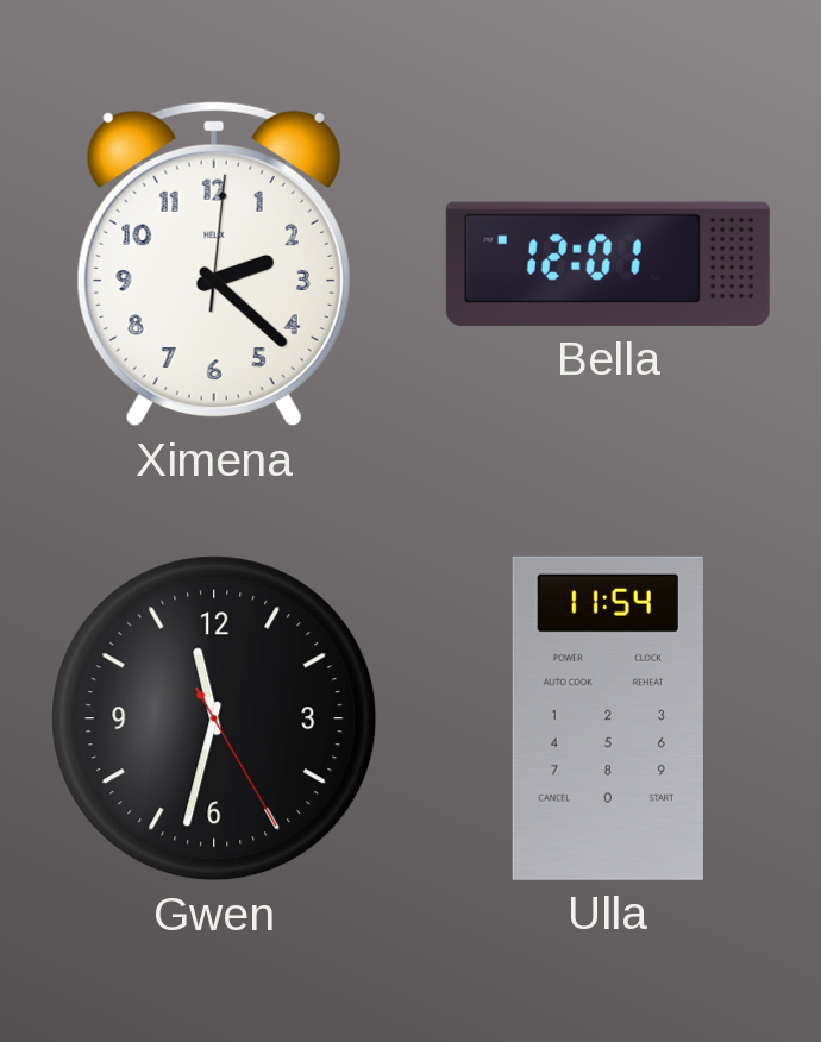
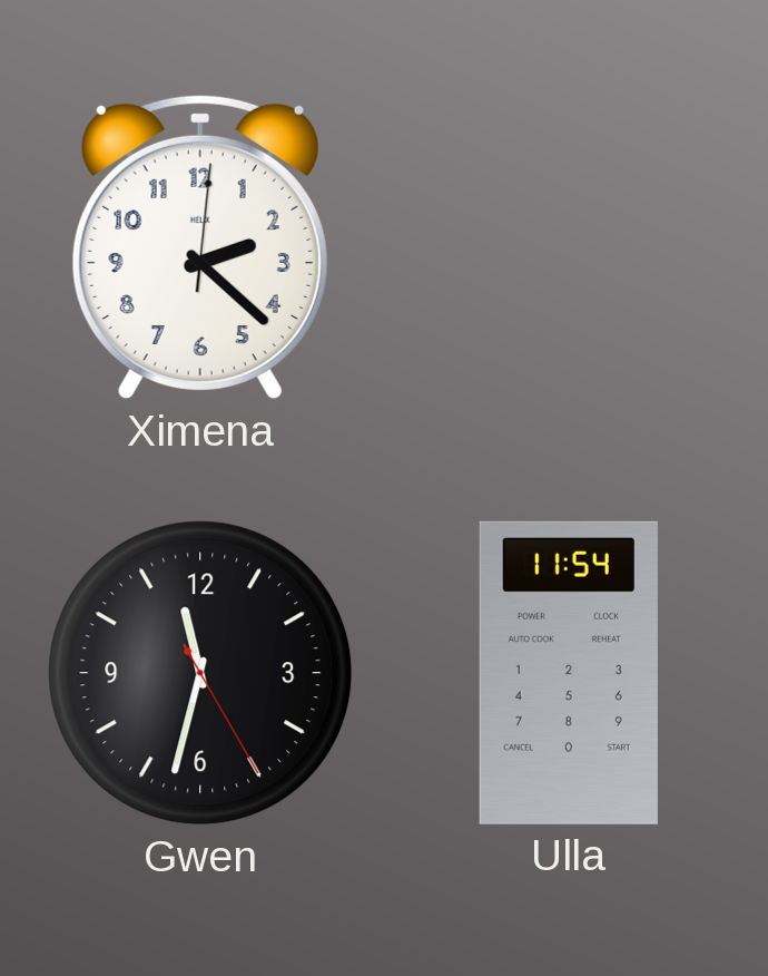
Bella: 12:01 -> none
